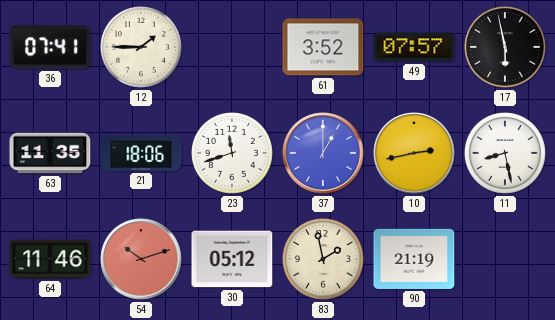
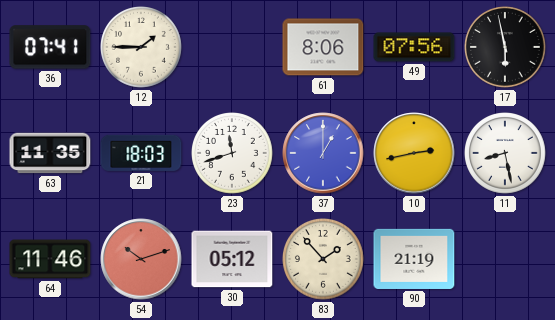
61: 3:52 -> 8:06
49: 07:57 -> 07:56
21: 18:06 -> 18:03
83: 1:58 -> 1:53
